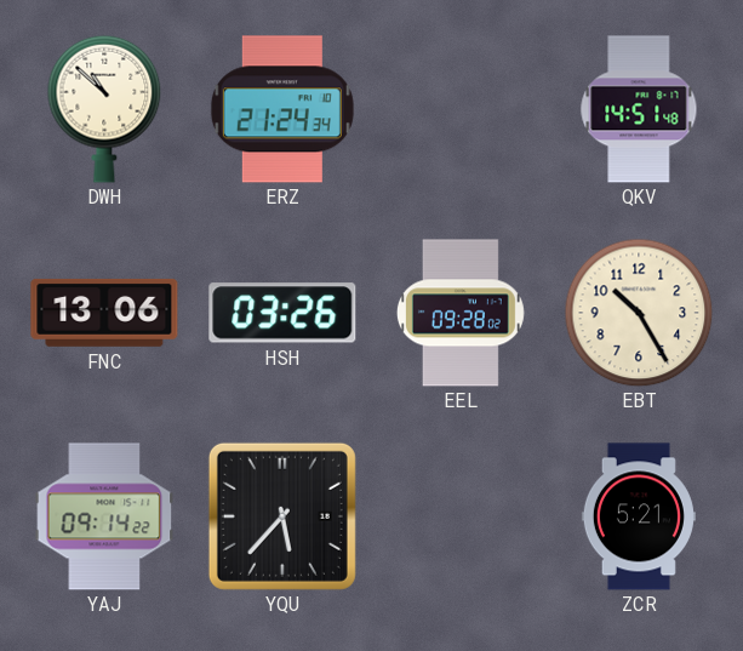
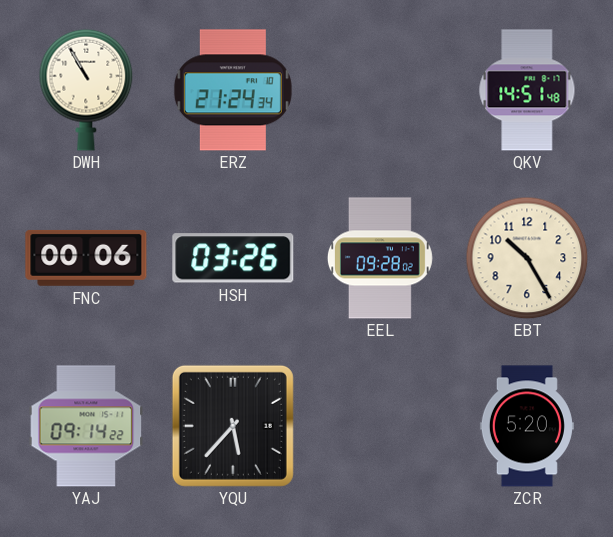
DWH: 10:52 -> 10:55
FNC: 13:06 -> 00:06
ZCR: 5:21 -> 5:20
